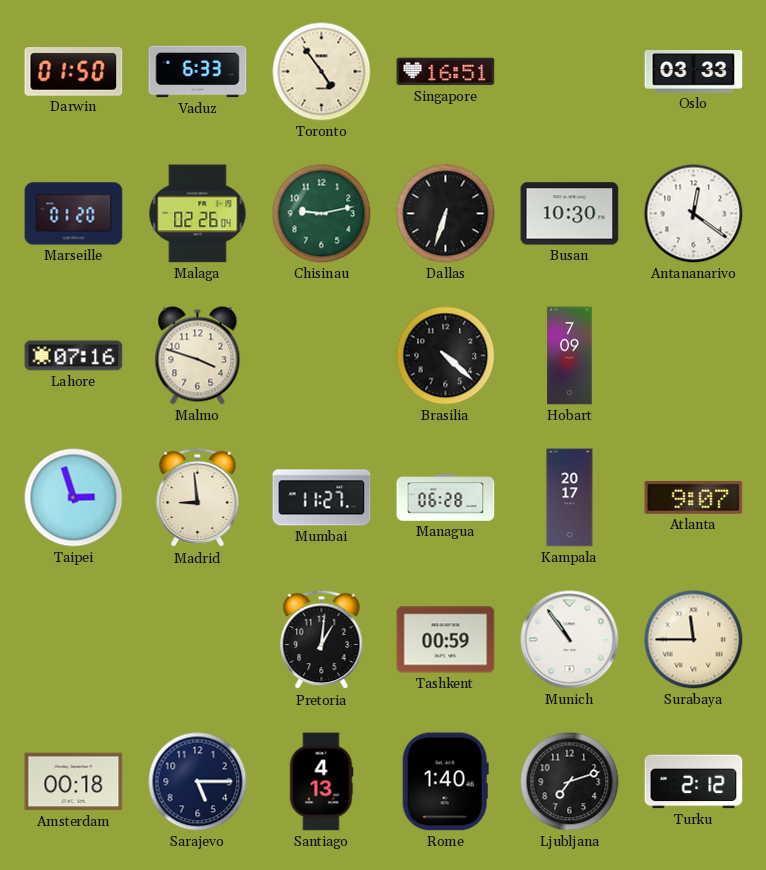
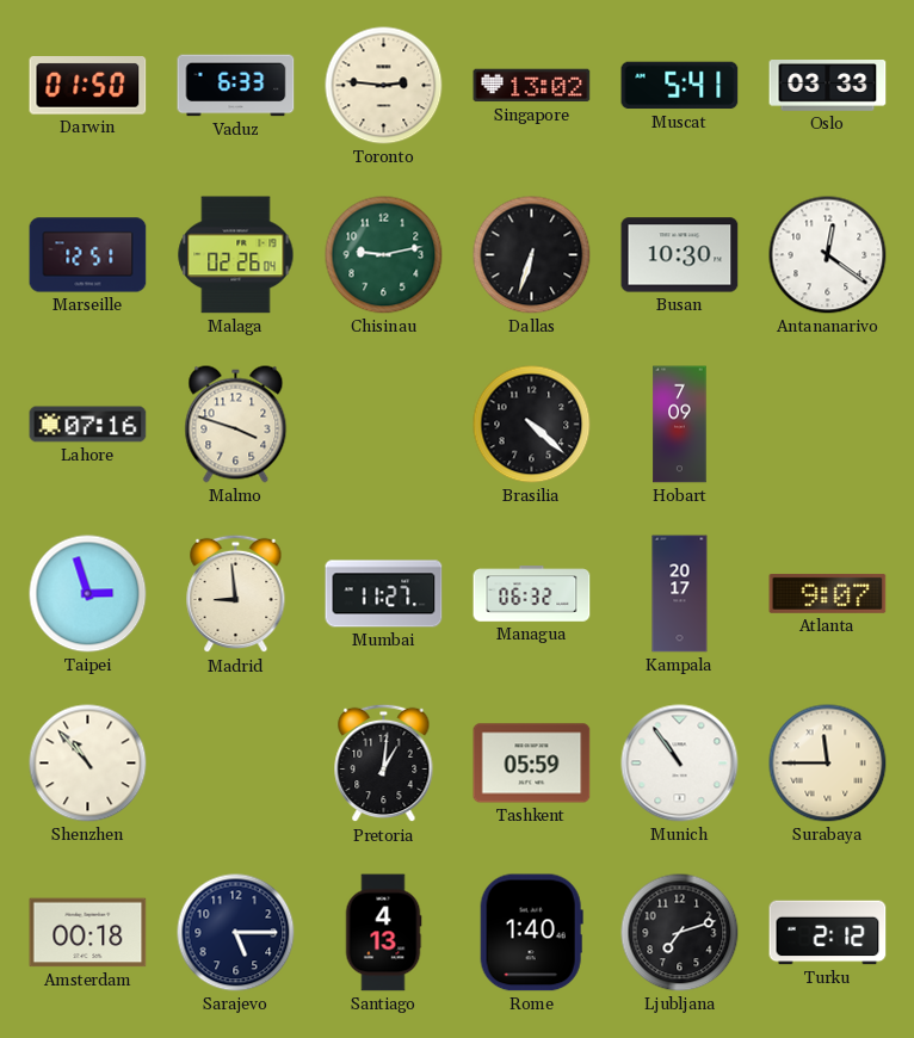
Toronto: 4:54 -> 2:46
Singapore: 16:51 -> 13:02
Muscat: none -> 5:41
Marseille: 01:20 -> 12:51
Managua: 06:28 -> 06:32
Shenzhen: none -> 10:53
Tashkent: 00:59 -> 05:59
